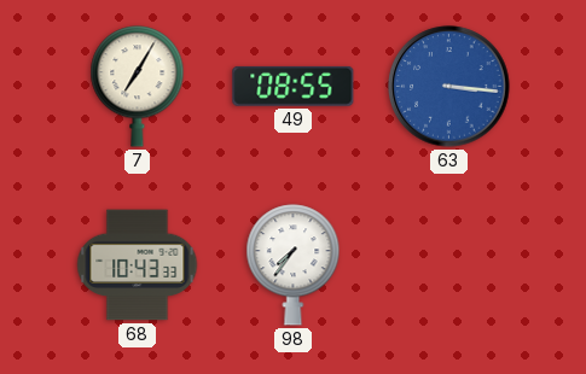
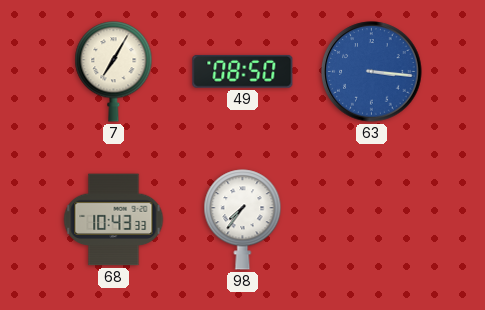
49: 08:55 -> 08:50
